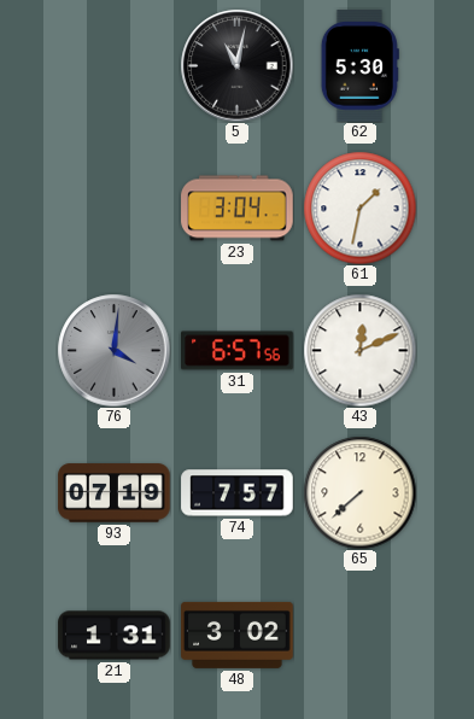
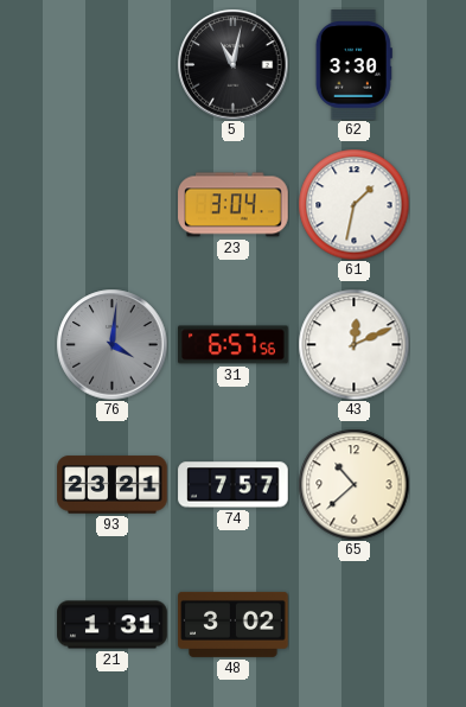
62: 5:30 -> 3:30
93: 07:19 -> 23:21
65: 7:38 -> 10:38
